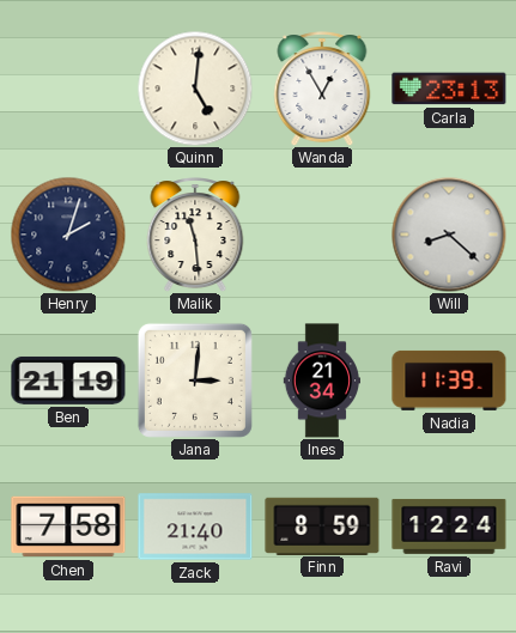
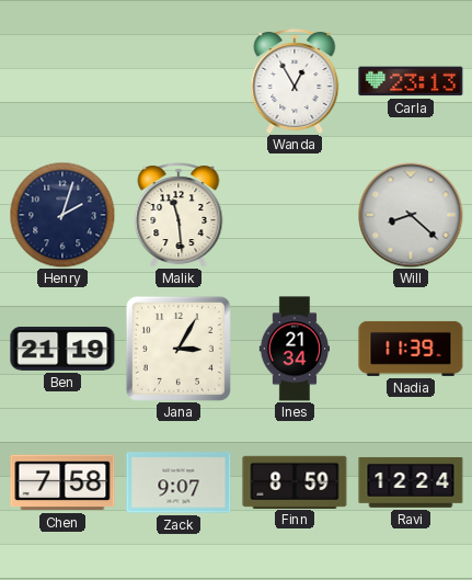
Quinn: 5:01 -> none
Jana: 3:01 -> 3:05
Zack: 21:40 -> 9:07
